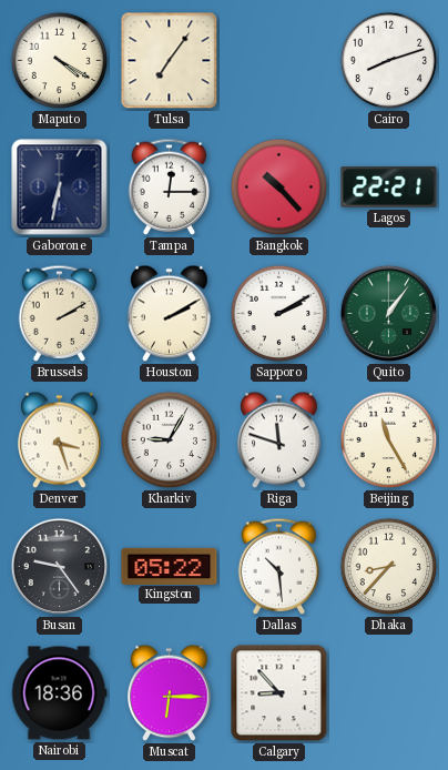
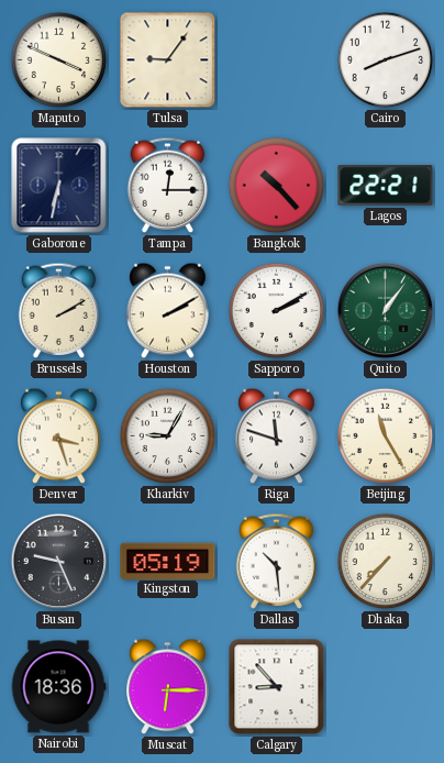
Maputo: 4:20 -> 3:49
Tulsa: 7:06 -> 9:06
Busan: 9:24 -> 9:26
Kingston: 05:22 -> 05:19
Dhaka: 8:37 -> 7:37
